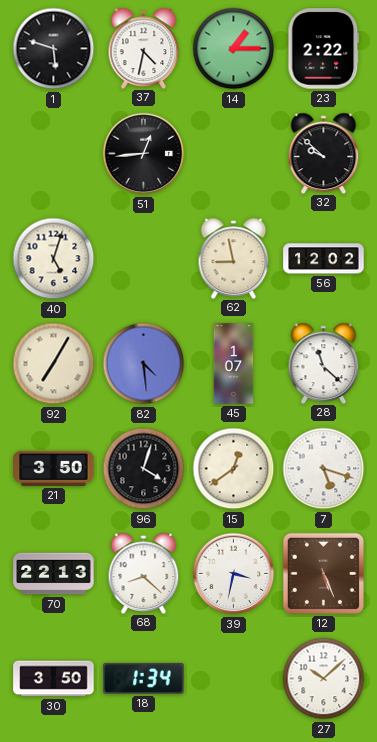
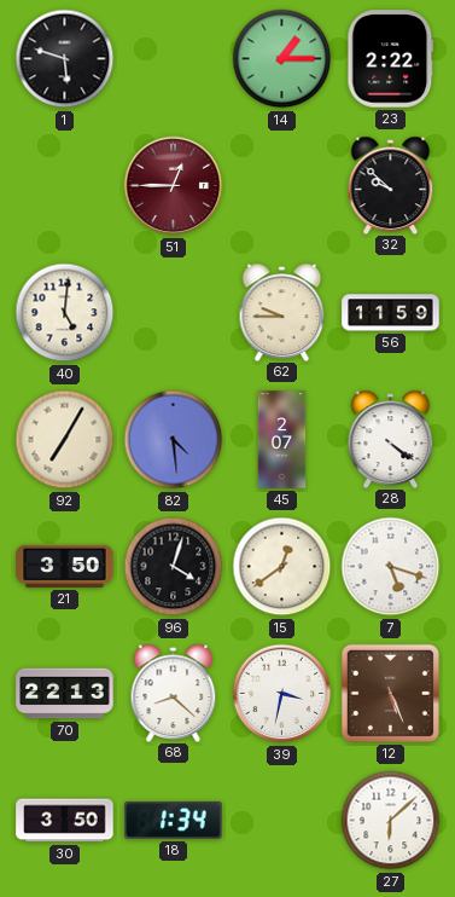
37: 4:32 -> none
51: 12:44 -> 12:45
51 dial: black -> burgundy
40: 5:03 -> 5:01
62: 8:58 -> 9:45
56: 12:02 -> 11:59
45: 1:07 -> 2:07
28: 11:22 -> 4:21
27: 10:08 -> 6:08
